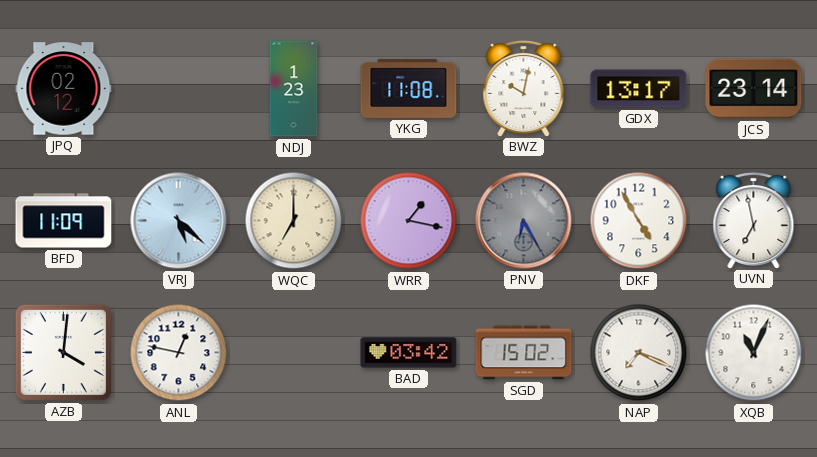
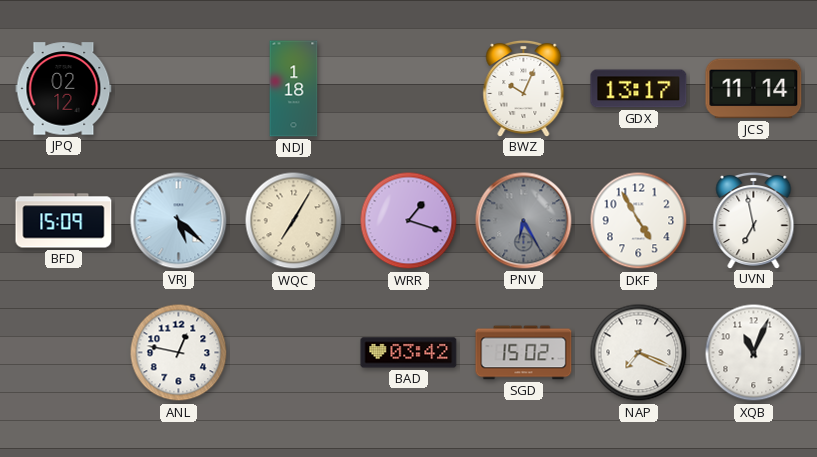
NDJ: 1:23 -> 1:18
YKG: 11:08 -> none
BWZ: 10:02 -> 10:04
JCS: 23:14 -> 11:14
BFD: 11:09 -> 15:09
WQC: 7:00 -> 7:05
WRR: 1:17 -> 1:18
AZB: 4:01 -> none
